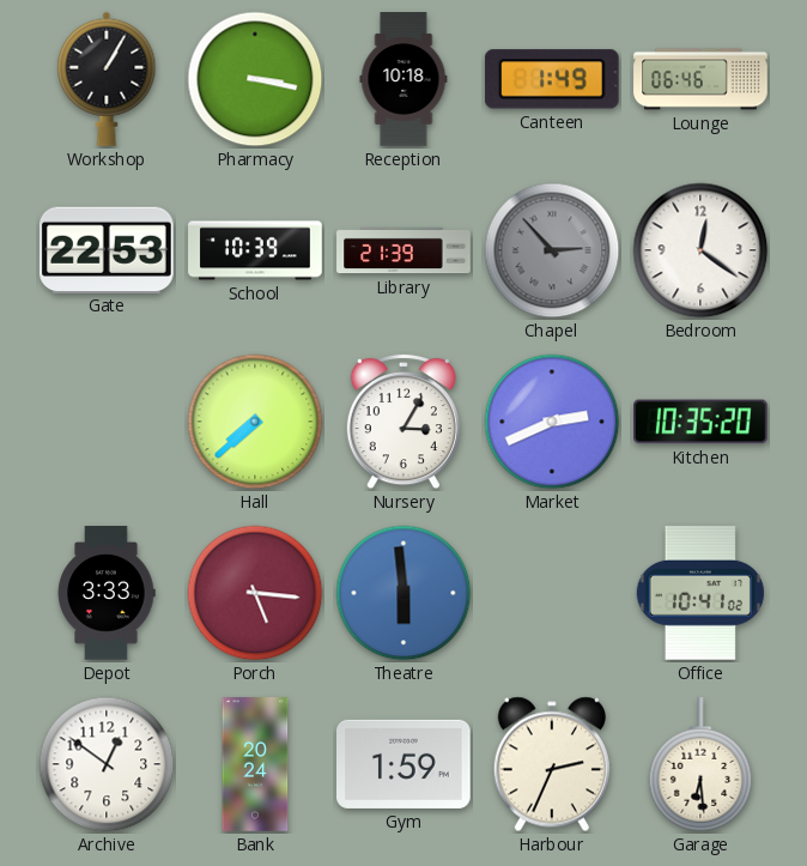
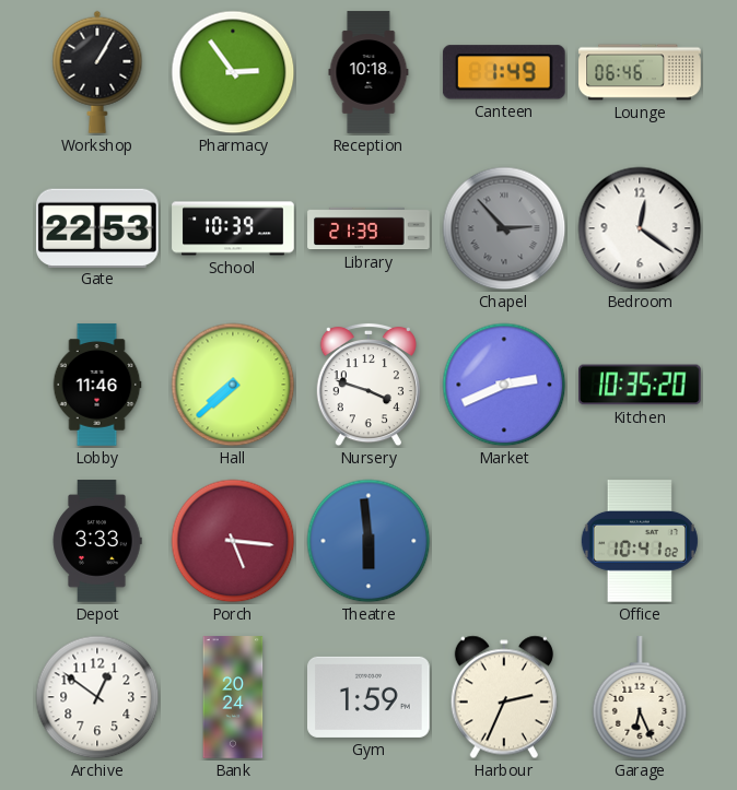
Pharmacy: 3:17 -> 2:54
Lobby: none -> 11:46
Nursery: 3:05 -> 3:48
Garage: 6:29 -> 6:26
